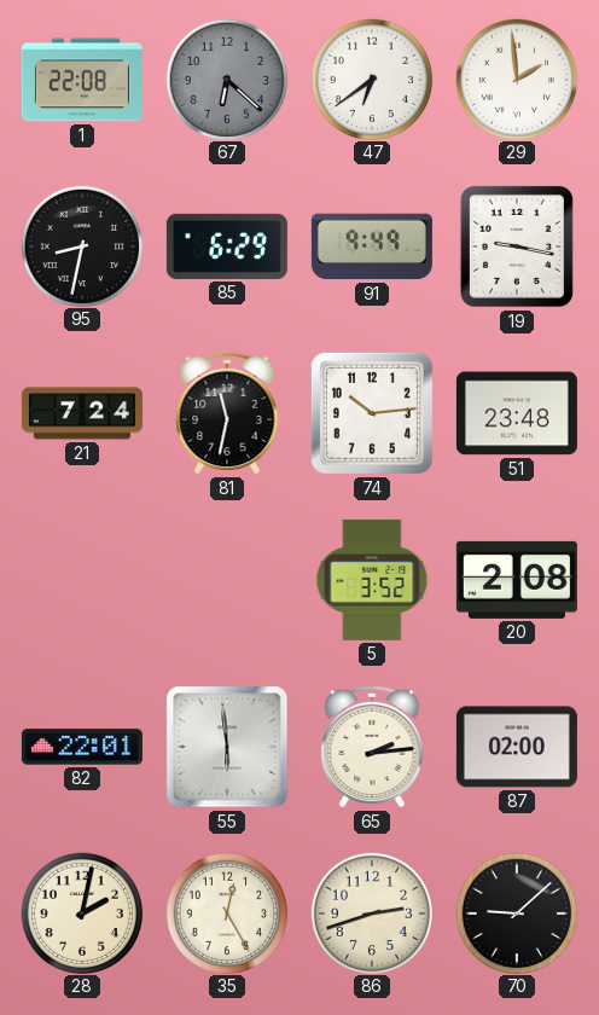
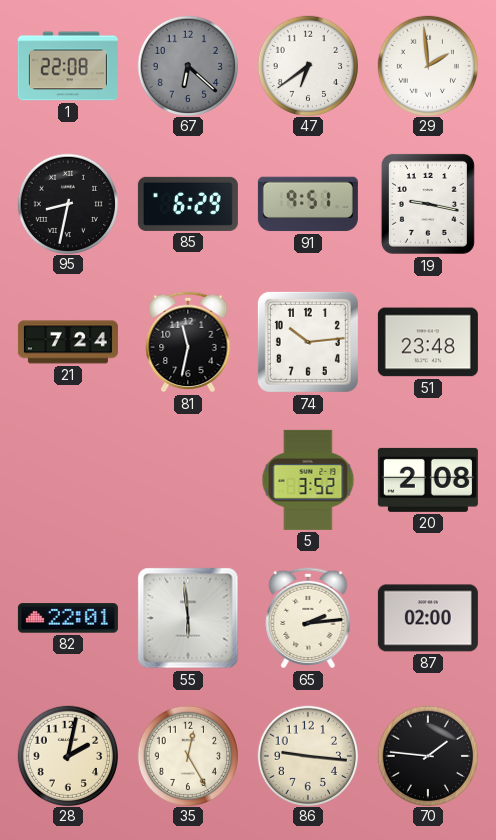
91: 9:49 -> 9:51
86: 2:42 -> 9:16
70: 9:08 -> 1:46
